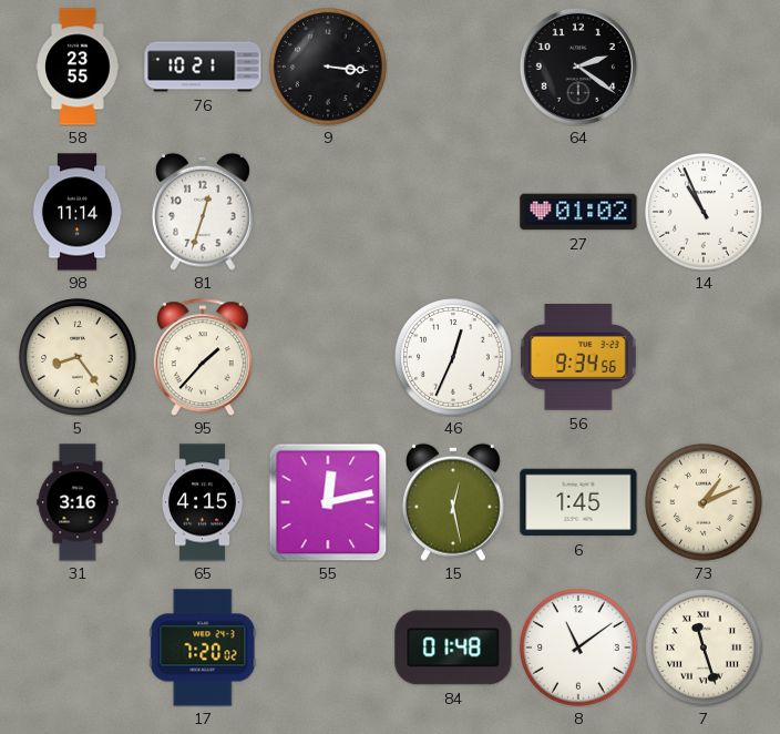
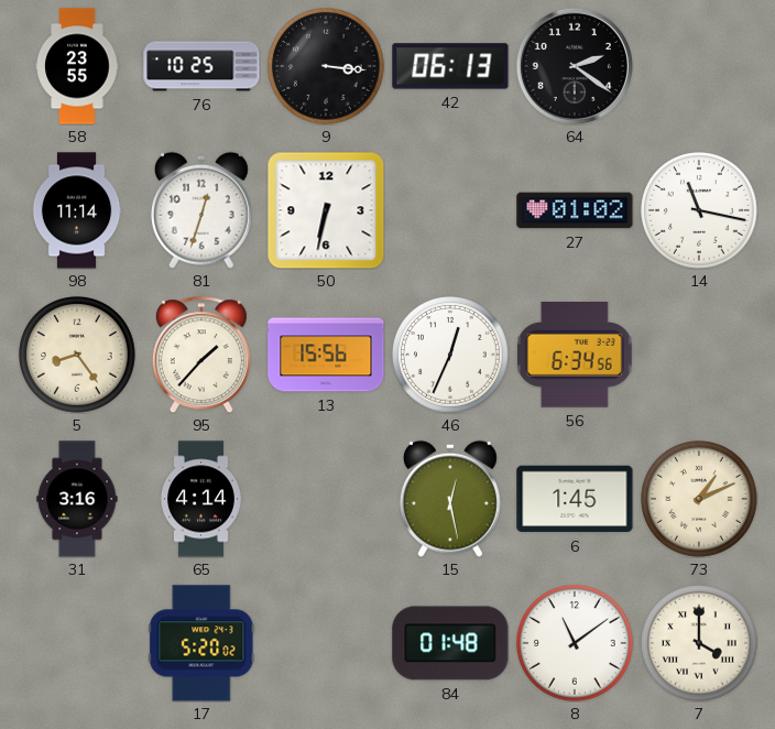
76: 10:21 -> 10:25
42: none -> 06:13
50: none -> 6:32
14: 10:56 -> 11:17
13: none -> 15:56
56: 9:34 -> 6:34
65: 4:15 -> 4:14
55: 12:13 -> none
17: 7:20 -> 5:20
7: 11:27 -> 4:00
